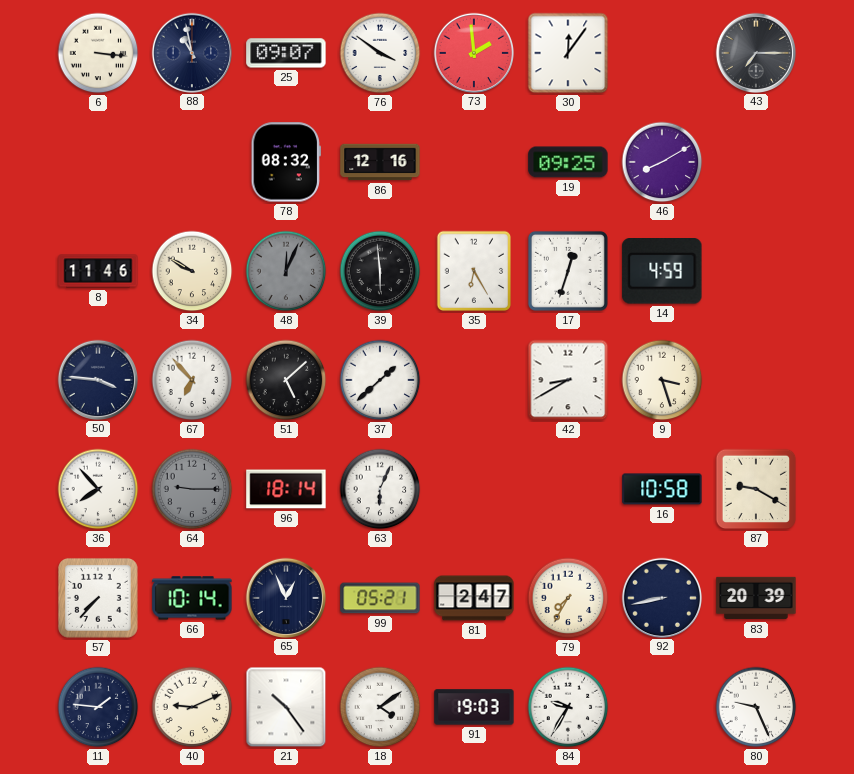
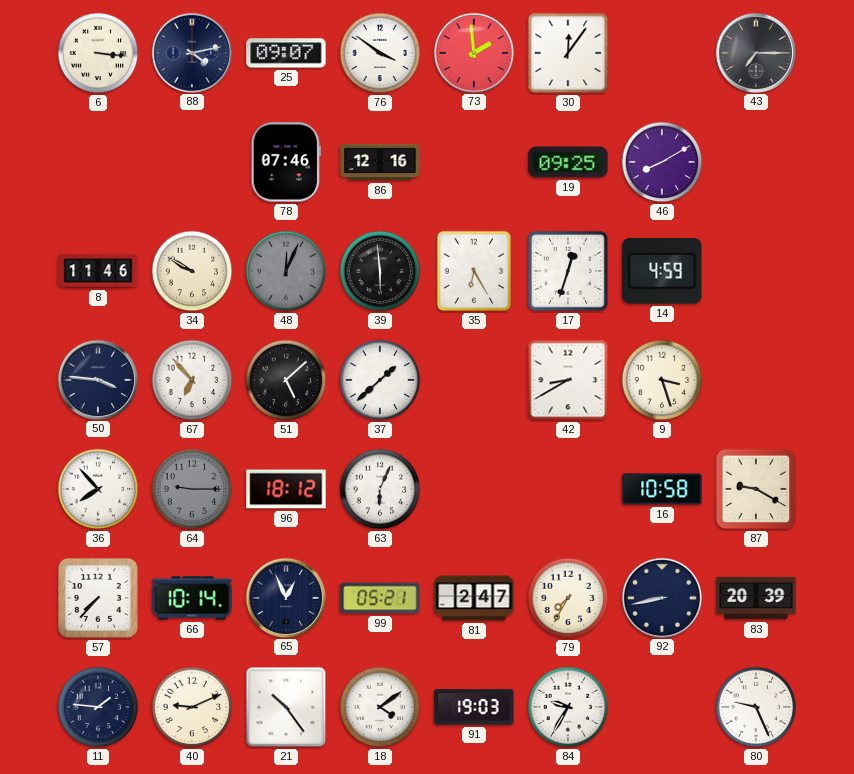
88: 10:58 -> 4:13
78: 08:32 -> 07:46
96: 18:14 -> 18:12
